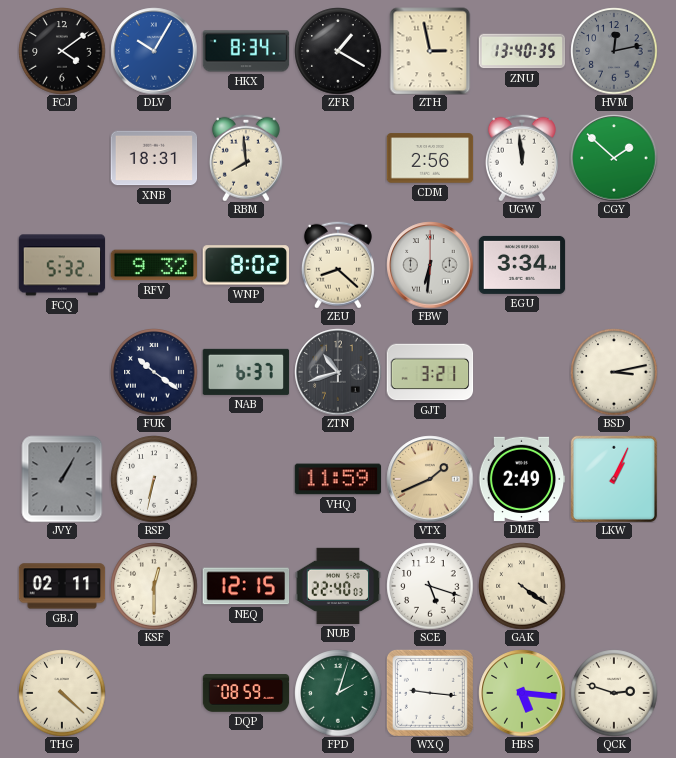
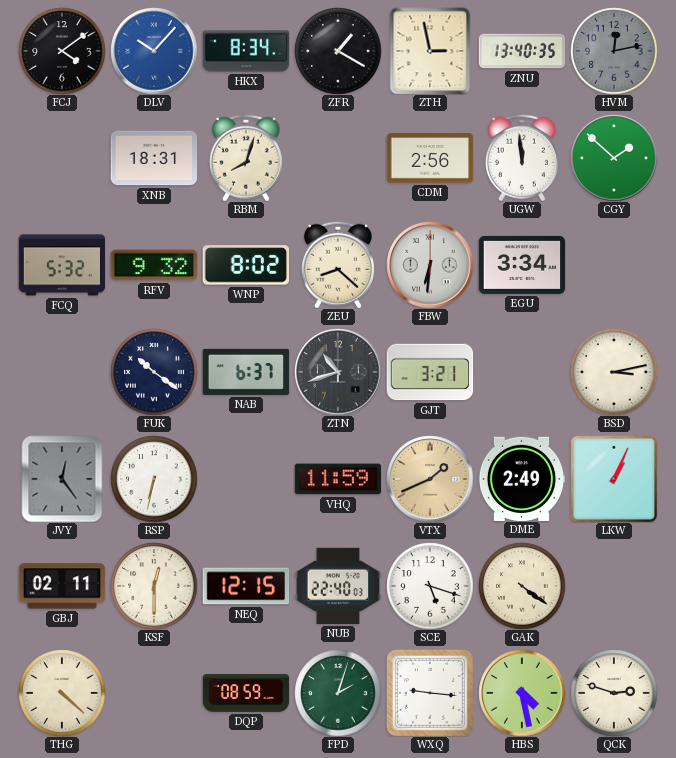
DLV: 10:05 -> 10:07
RBM: 7:59 -> 8:03
JVY: 1:05 -> 12:24
HBS: 5:16 -> 4:28
